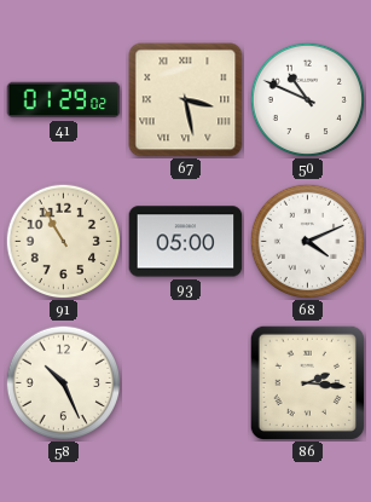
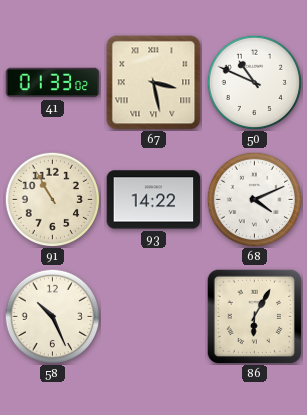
41: 01:29 -> 01:33
93: 05:00 -> 14:22
86: 2:16 -> 6:05
